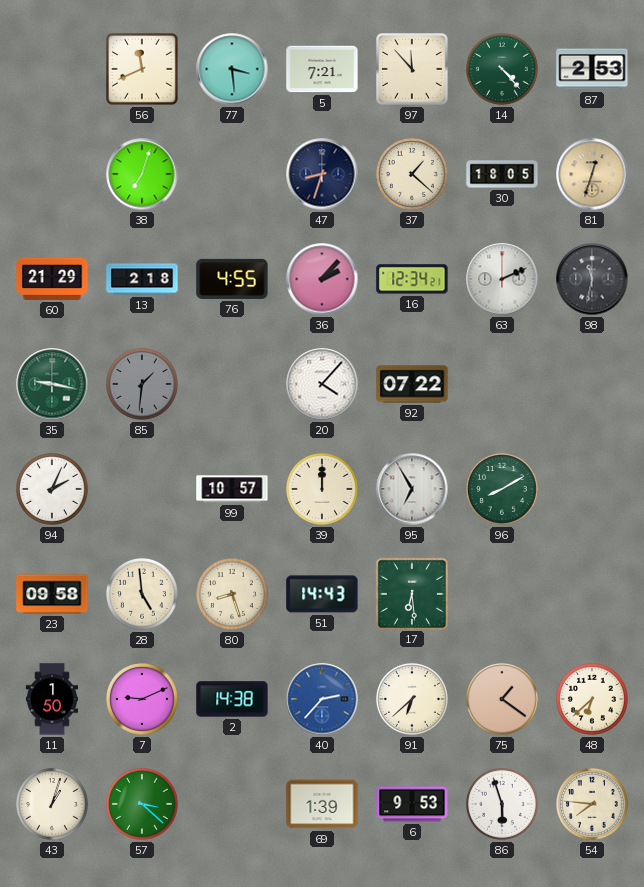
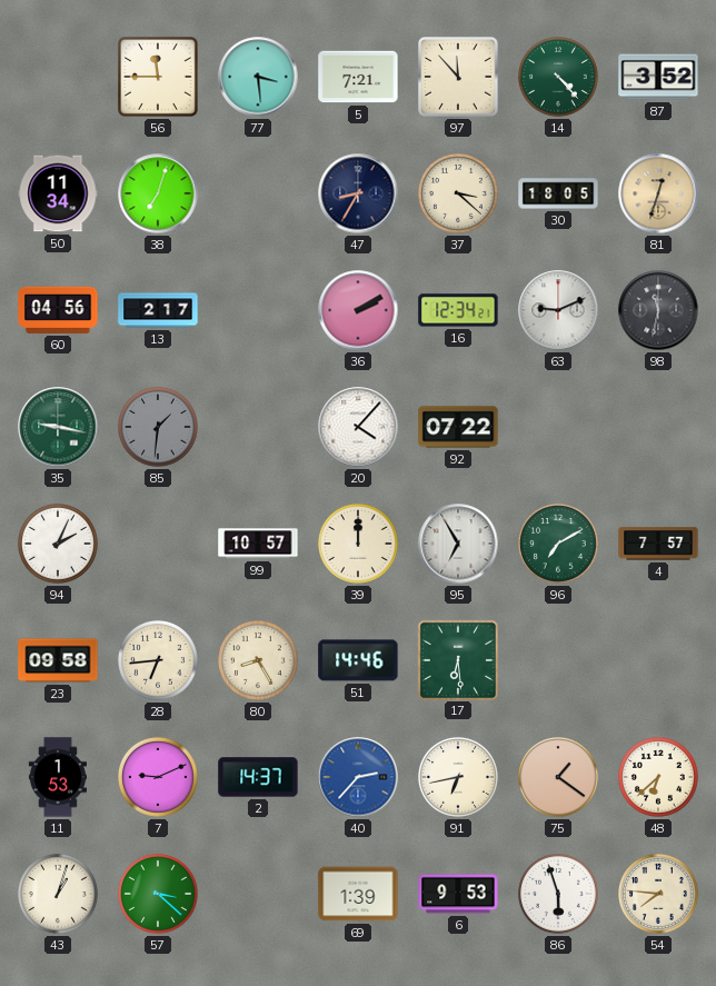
56: 11:41 -> 11:45
87: 2:53 -> 3:52
50: none -> 11:34
47: 8:33 -> 8:35
37: 1:22 -> 3:22
60: 21:29 -> 04:56
13: 2:18 -> 2:17
76: 4:55 -> none
36: 2:07 -> 2:10
63: 2:11 -> 9:11
96: 8:10 -> 7:10
4: none -> 7:57
28: 4:59 -> 6:44
80: 8:27 -> 8:25
51: 14:43 -> 14:46
11: 1:50 -> 1:53
2: 14:38 -> 14:37
91: 6:38 -> 6:43
